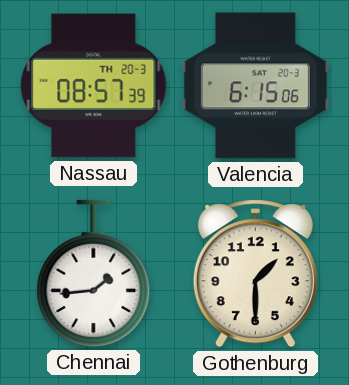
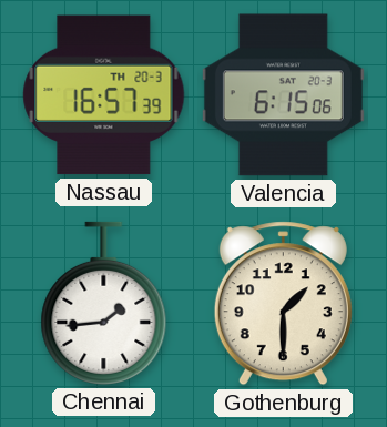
Nassau: 08:57 -> 16:57
